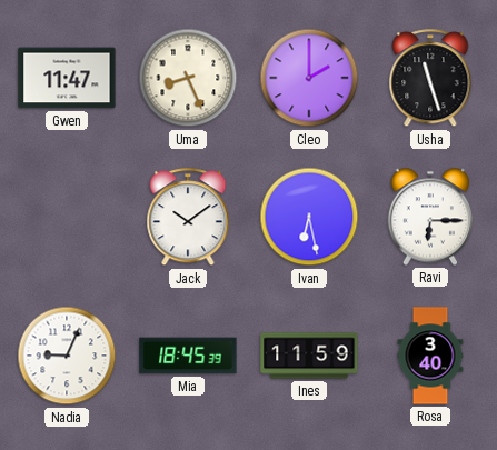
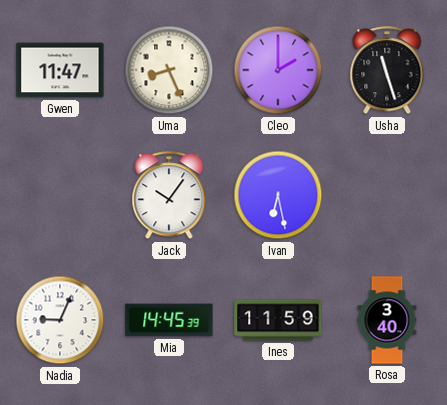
Jack: 10:09 -> 10:06
Ravi: 6:15 -> none
Mia: 18:45 -> 14:45
